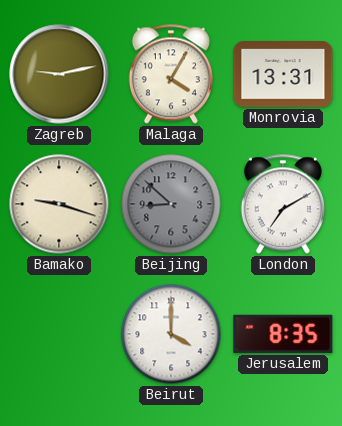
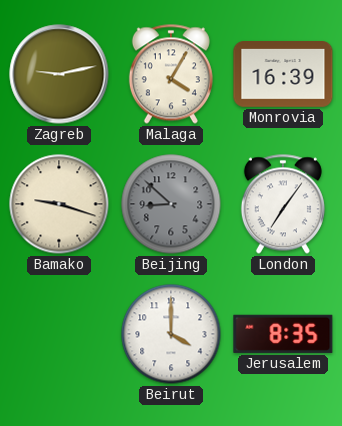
Monrovia: 13:31 -> 16:39
London: 7:10 -> 7:06
